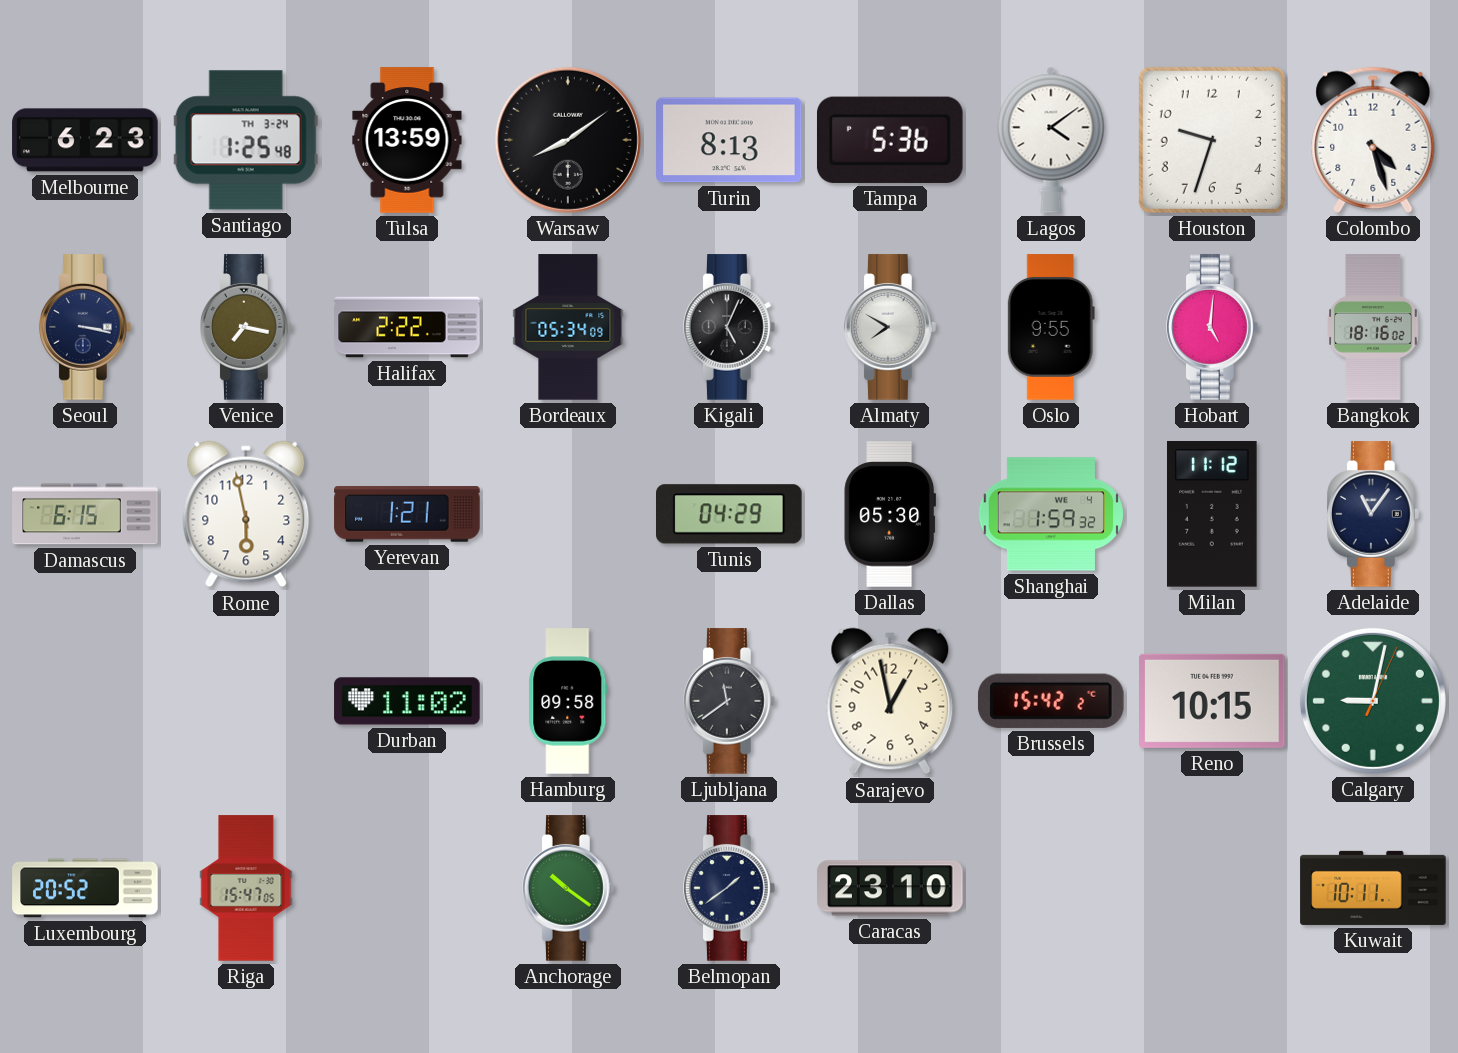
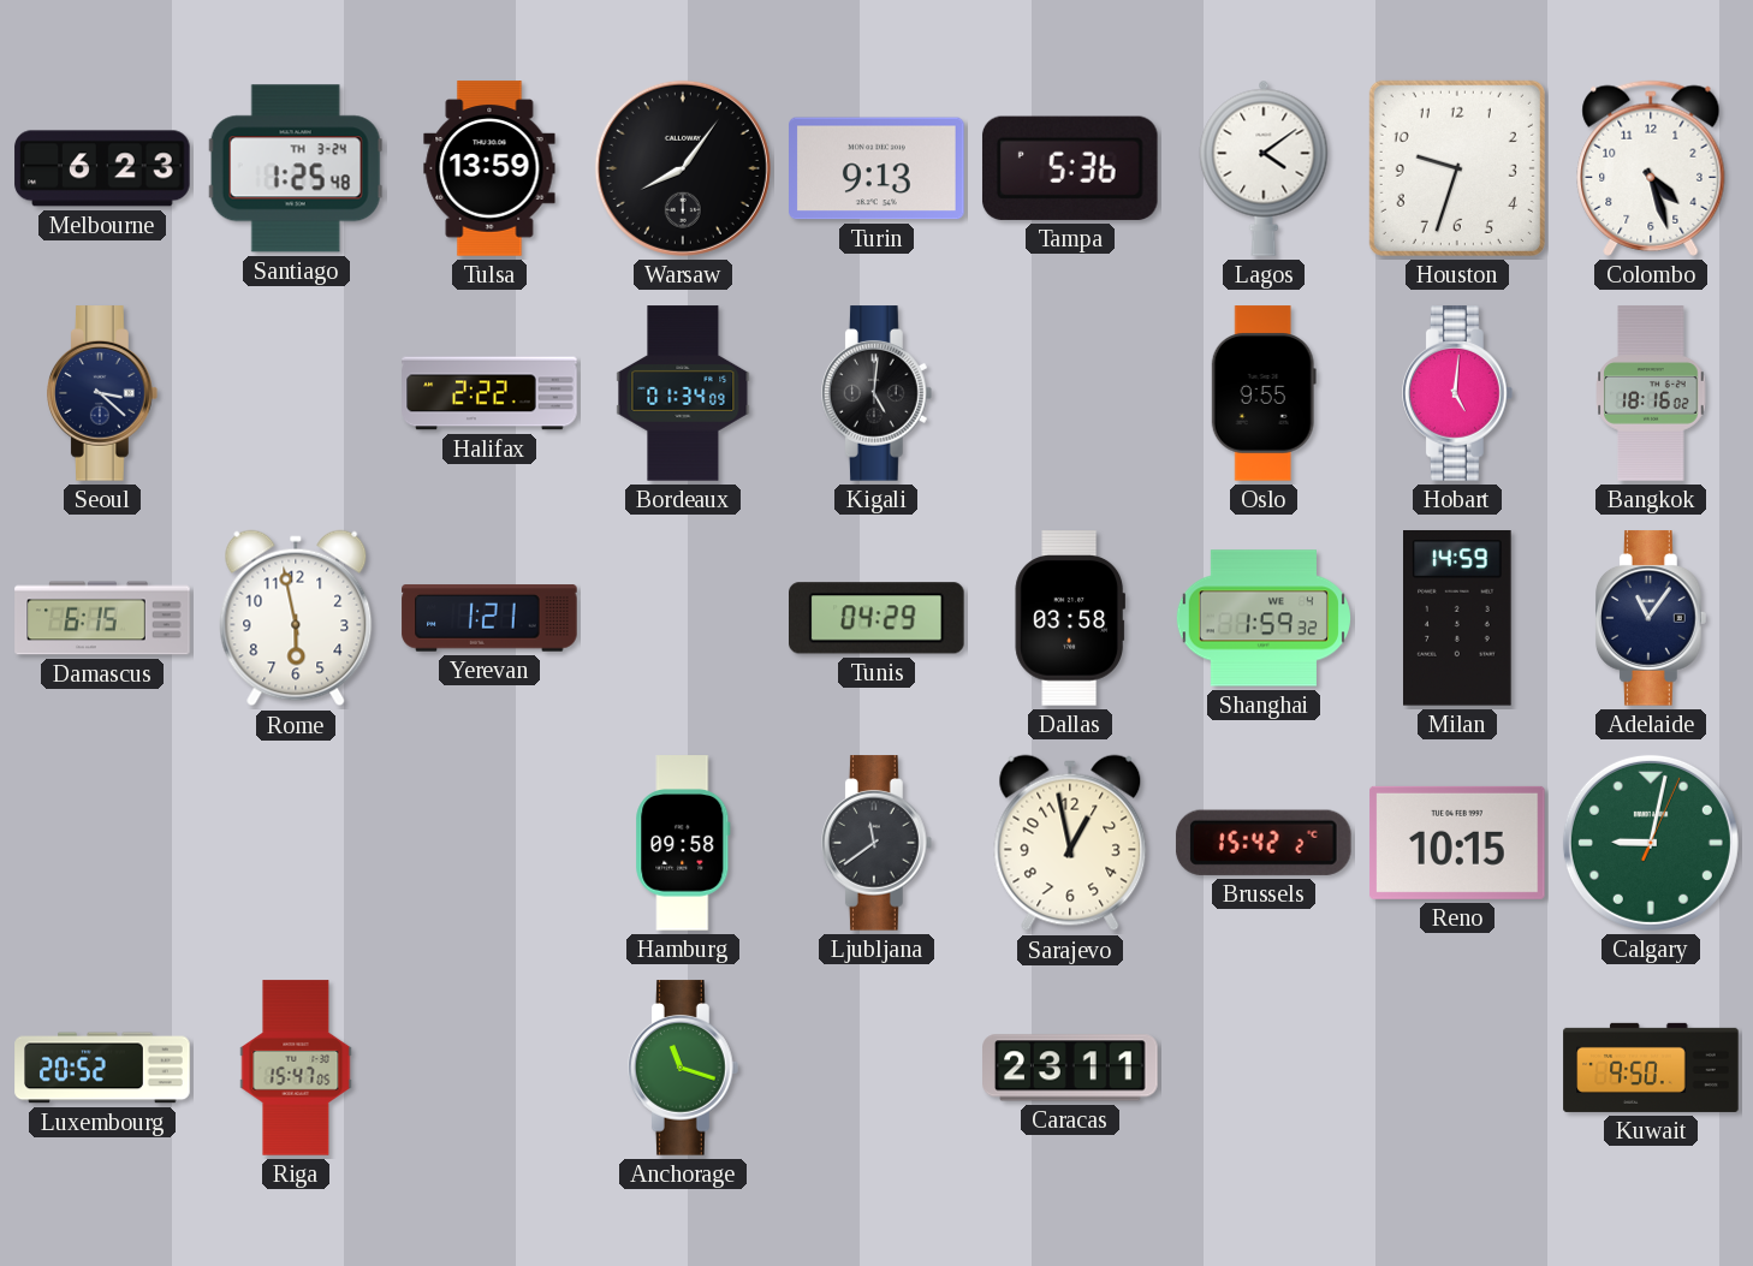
Warsaw: 8:09 -> 8:06
Turin: 8:13 -> 9:13
Seoul: 3:17 -> 3:22
Venice: 7:17 -> none
Bordeaux: 05:34 -> 01:34
Kigali: 5:04 -> 5:01
Almaty: 7:50 -> none
Dallas: 05:30 -> 03:58
Milan: 11:12 -> 14:59
Durban: 11:02 -> none
Anchorage: 10:21 -> 11:18
Belmopan: 1:39 -> none
Caracas: 23:10 -> 23:11
Kuwait: 10:11 -> 9:50
